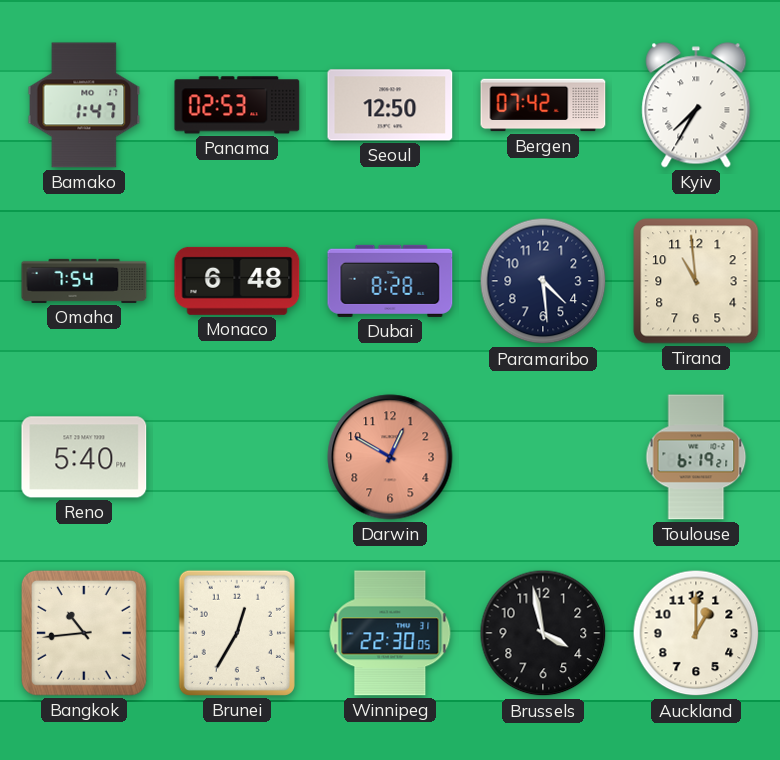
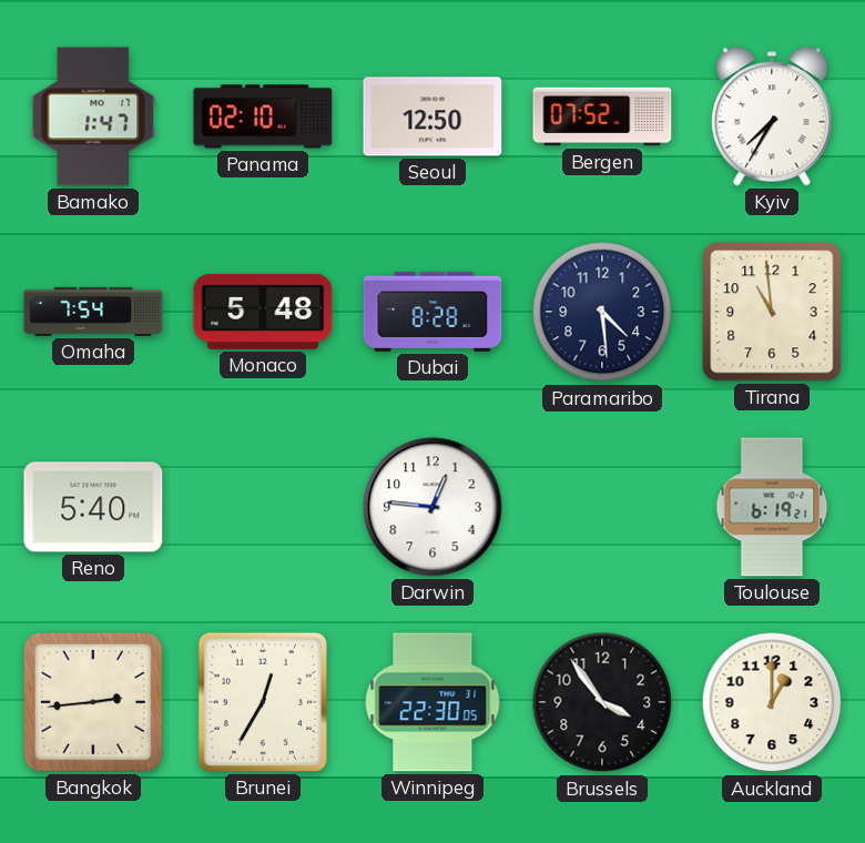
Panama: 02:53 -> 02:10
Bergen: 07:42 -> 07:52
Monaco: 6:48 -> 5:48
Darwin: 12:50 -> 12:46
Darwin dial: salmon -> white
Bangkok: 10:44 -> 2:44
Brussels: 3:58 -> 3:54
